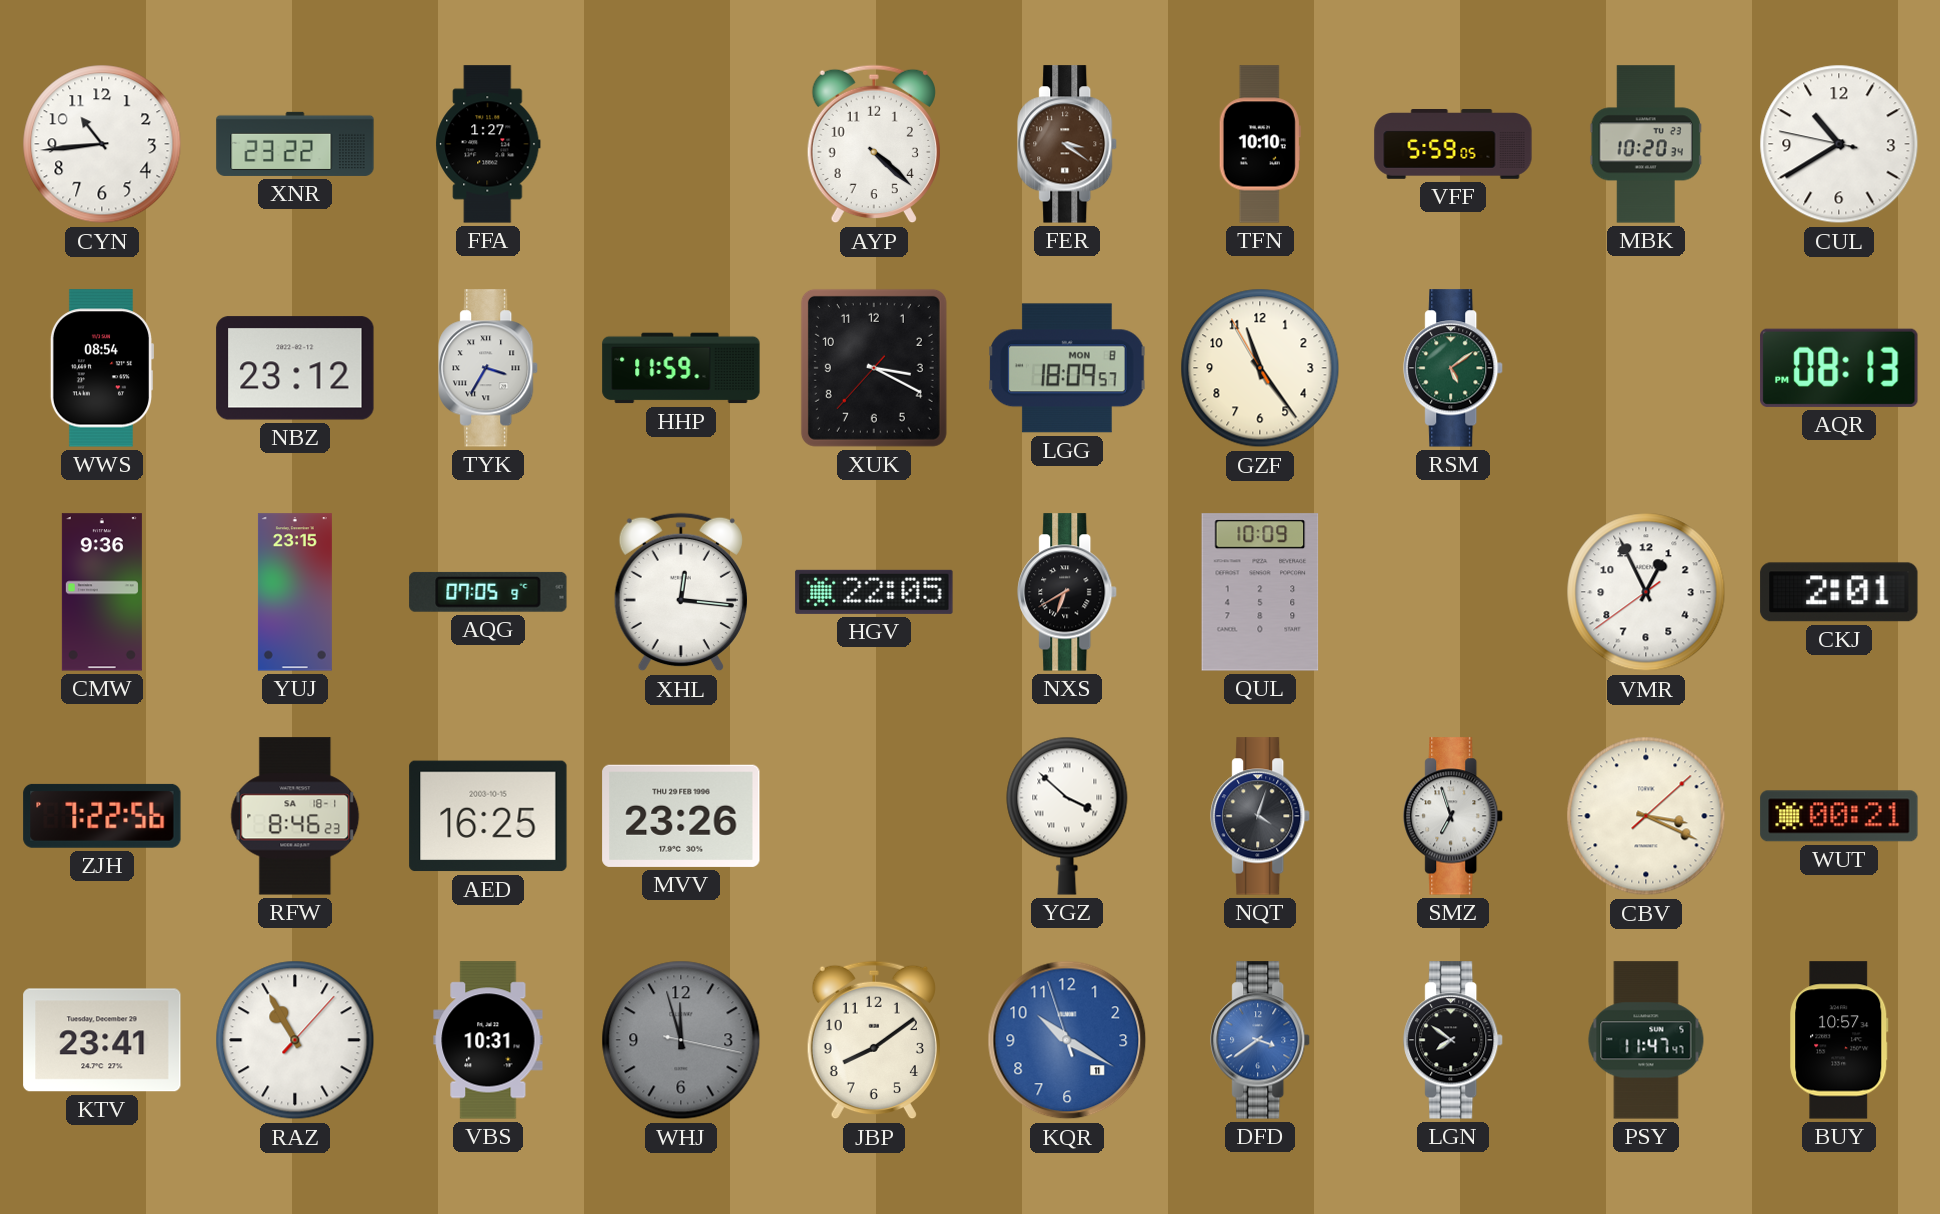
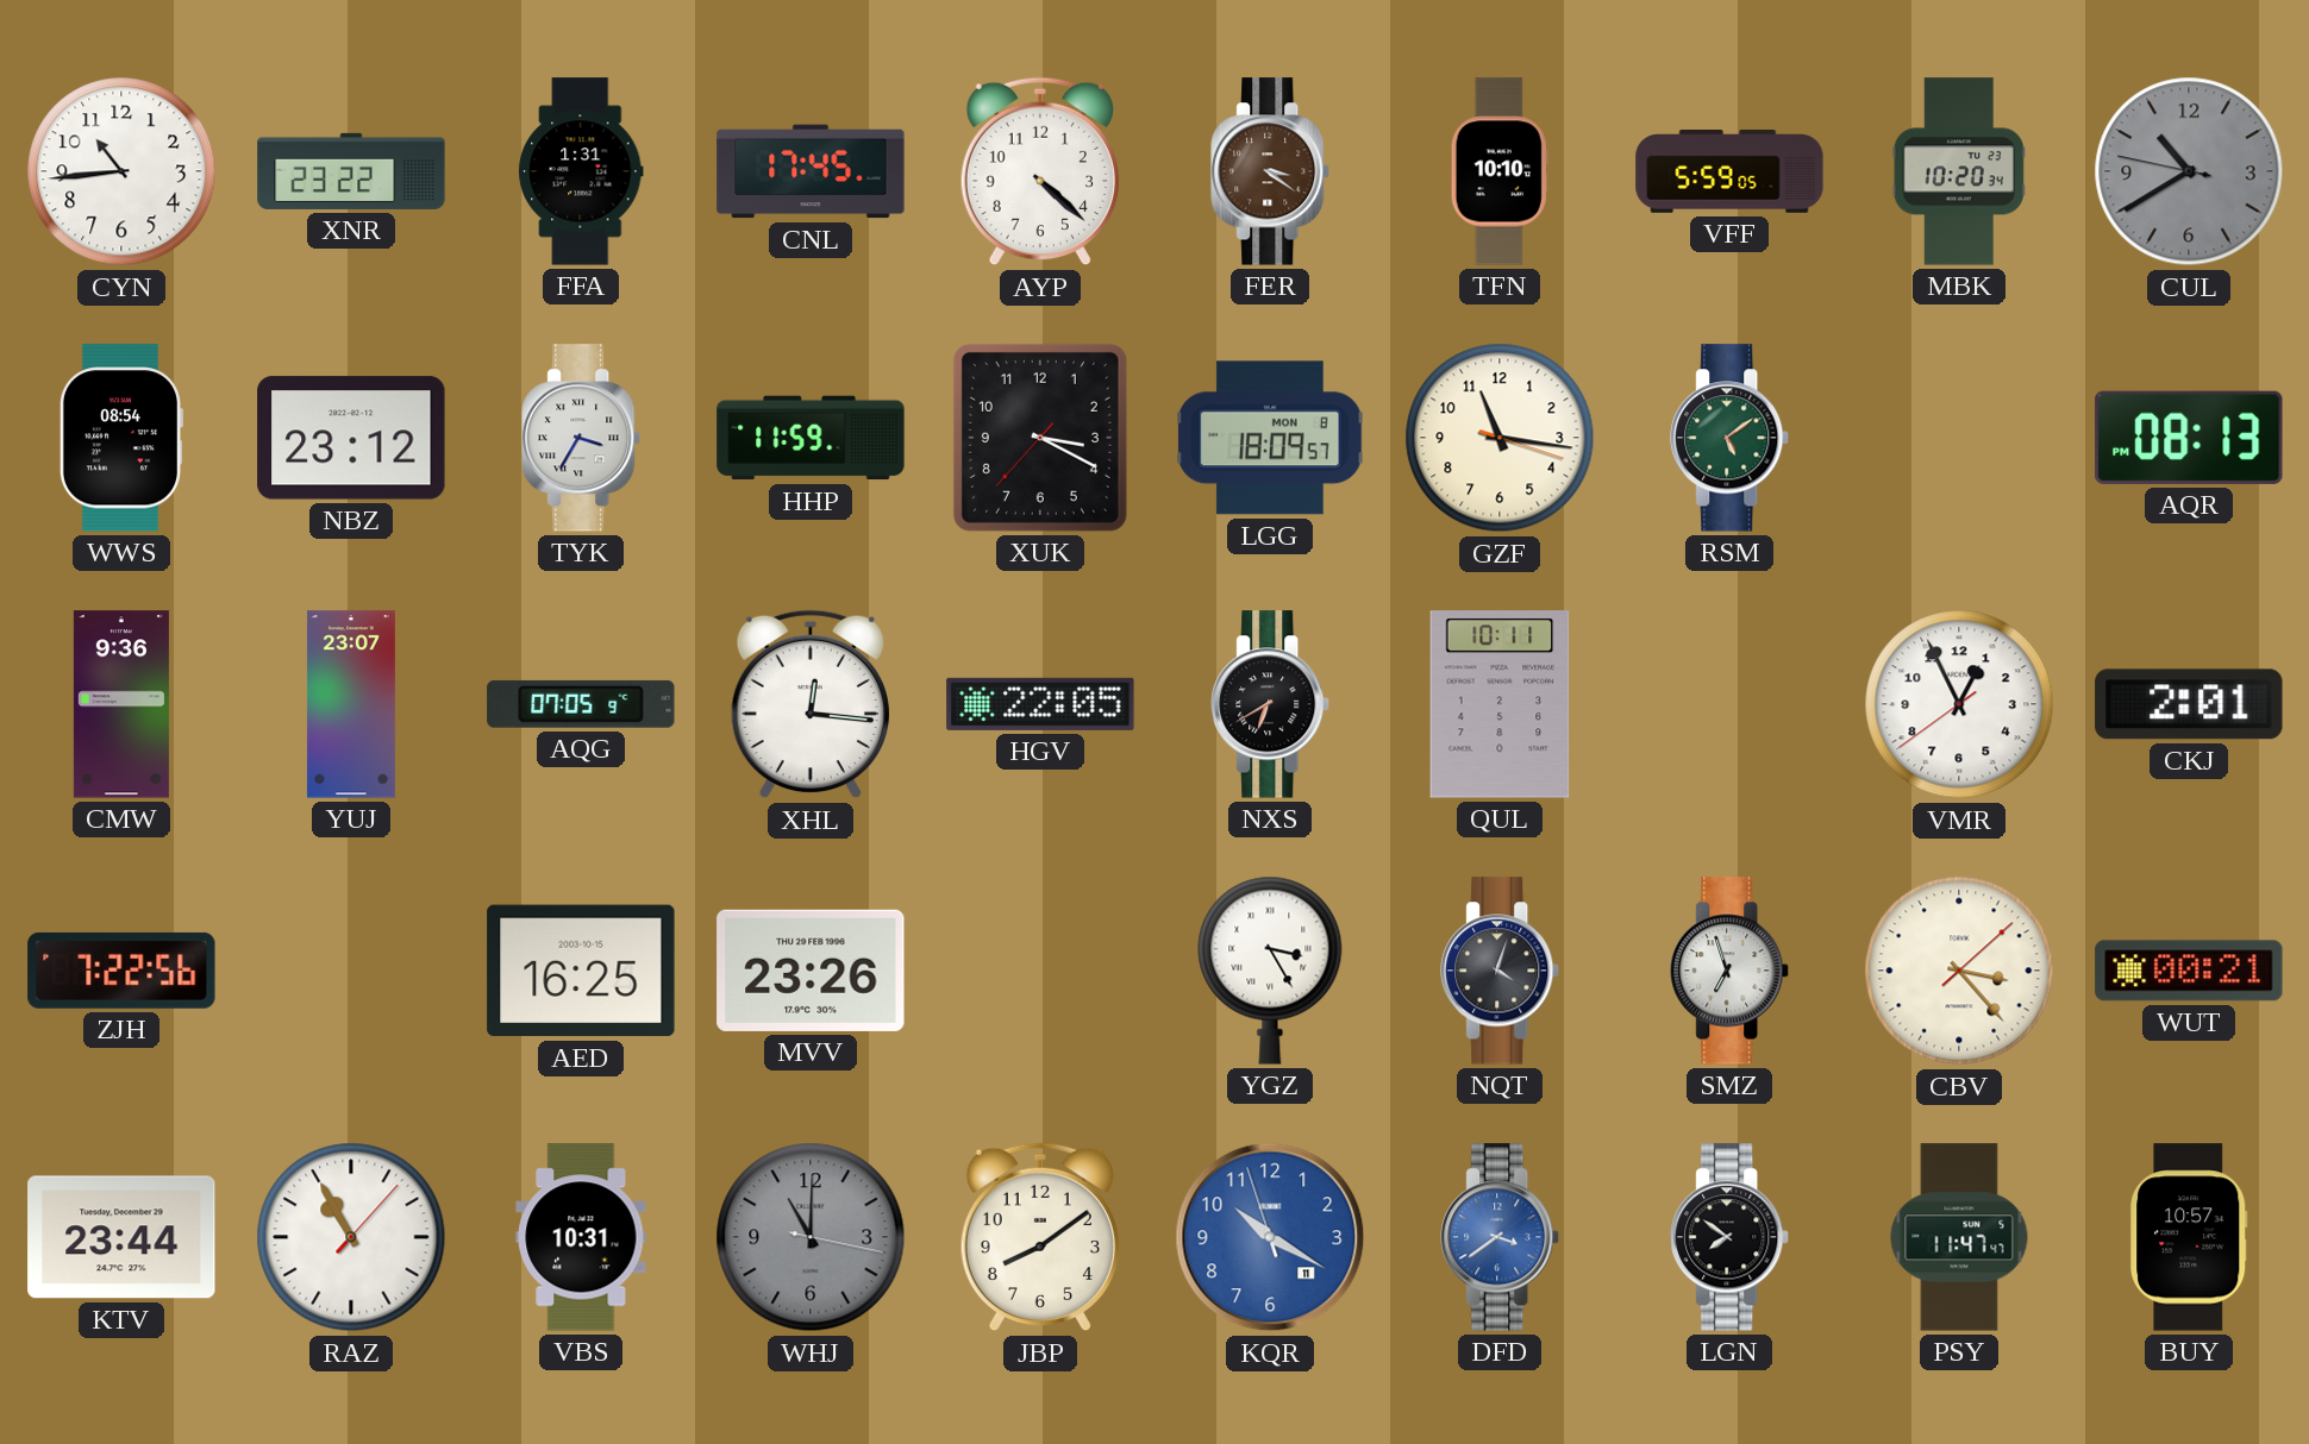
FFA: 1:27 -> 1:31
CNL: none -> 17:45
CUL dial: white -> grey
GZF: 11:23 -> 11:16
YUJ: 23:15 -> 23:07
QUL: 10:09 -> 10:11
RFW: 8:46 -> none
YGZ: 3:52 -> 3:25
CBV: 3:19 -> 3:23
KTV: 23:41 -> 23:44
WHJ: 11:57 -> 11:00
